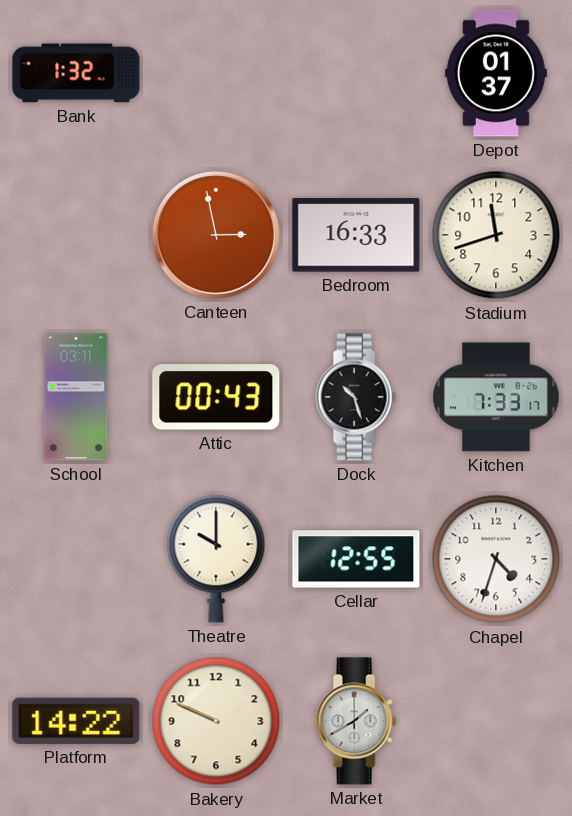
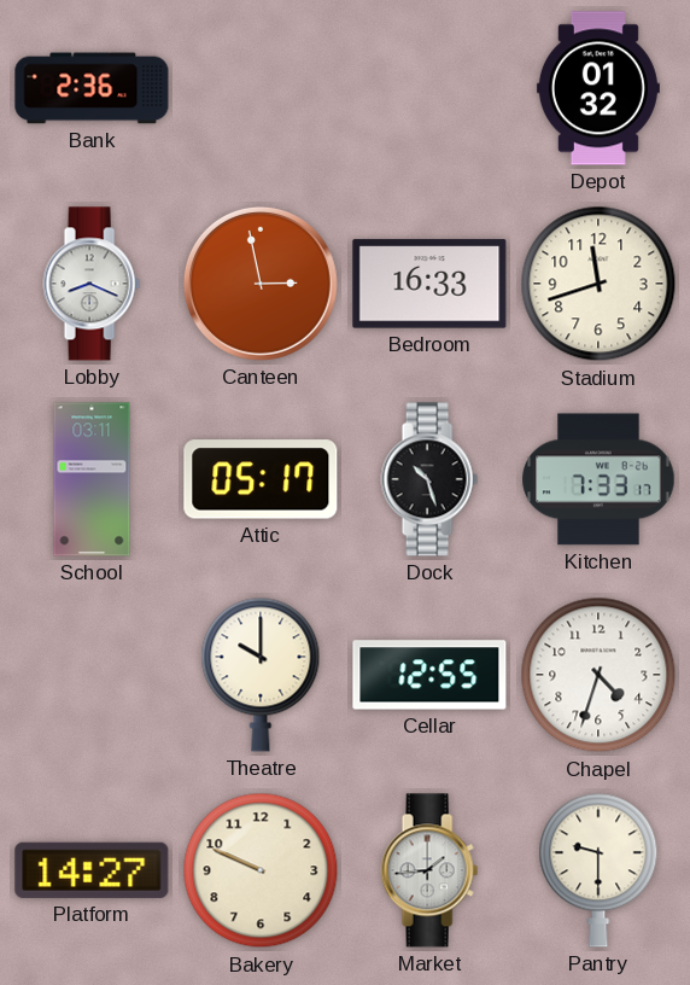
Bank: 1:32 -> 2:36
Depot: 01:37 -> 01:32
Lobby: none -> 8:19
Attic: 00:43 -> 05:17
Platform: 14:22 -> 14:27
Market: 1:40 -> 1:44
Pantry: none -> 9:30
